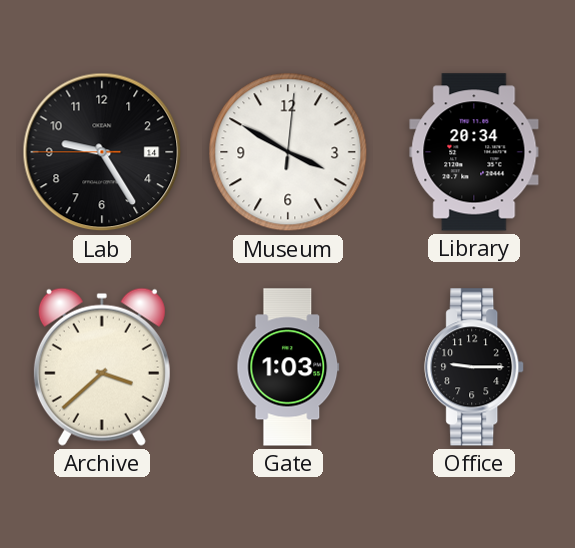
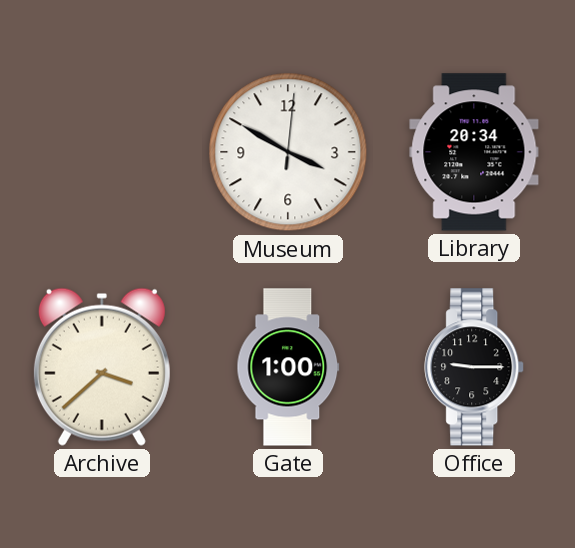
Lab: 9:24 -> none
Gate: 1:03 -> 1:00
